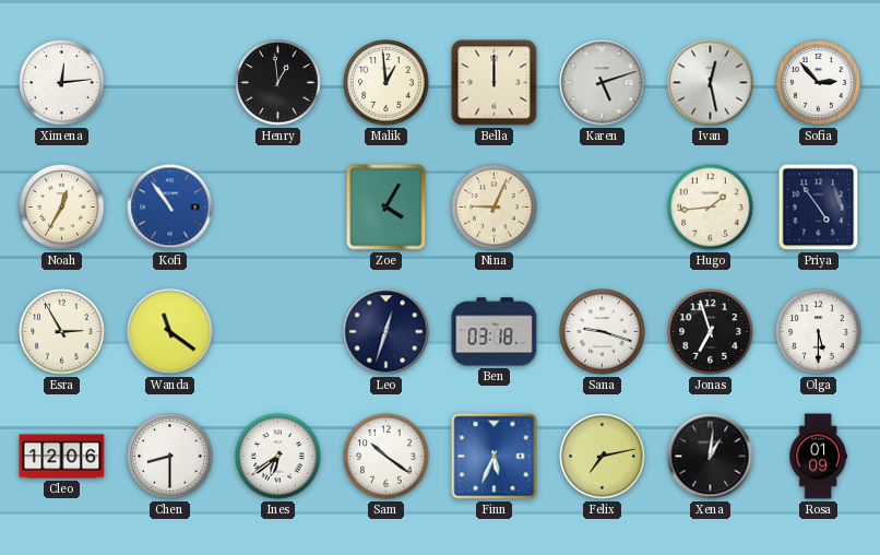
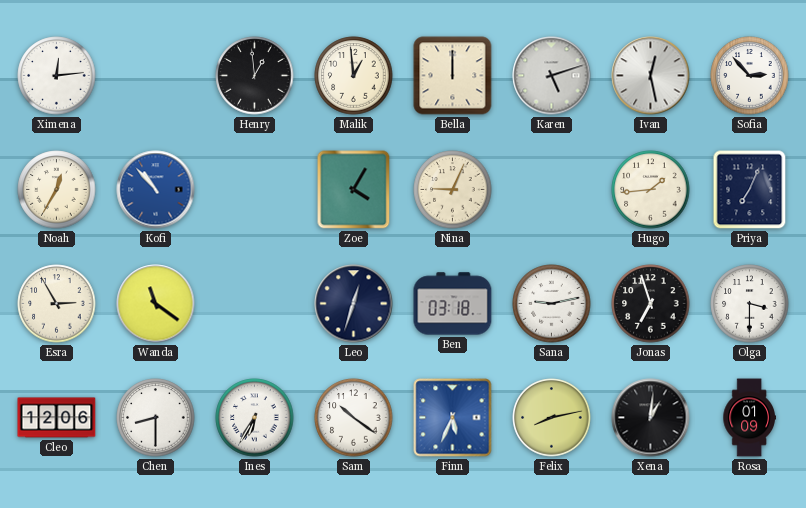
Kofi: 10:54 -> 10:53
Priya: 4:54 -> 7:04
Sana: 9:18 -> 9:13
Olga: 5:30 -> 3:30
Ines: 6:39 -> 6:35
Felix: 7:13 -> 8:13
